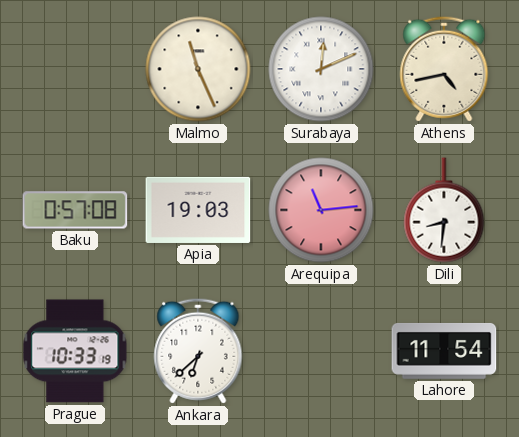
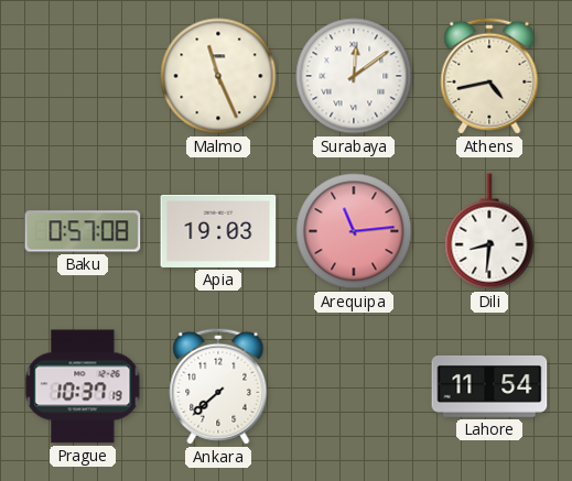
Surabaya: 12:11 -> 12:09
Prague: 10:33 -> 10:37
Ankara: 6:38 -> 7:38
